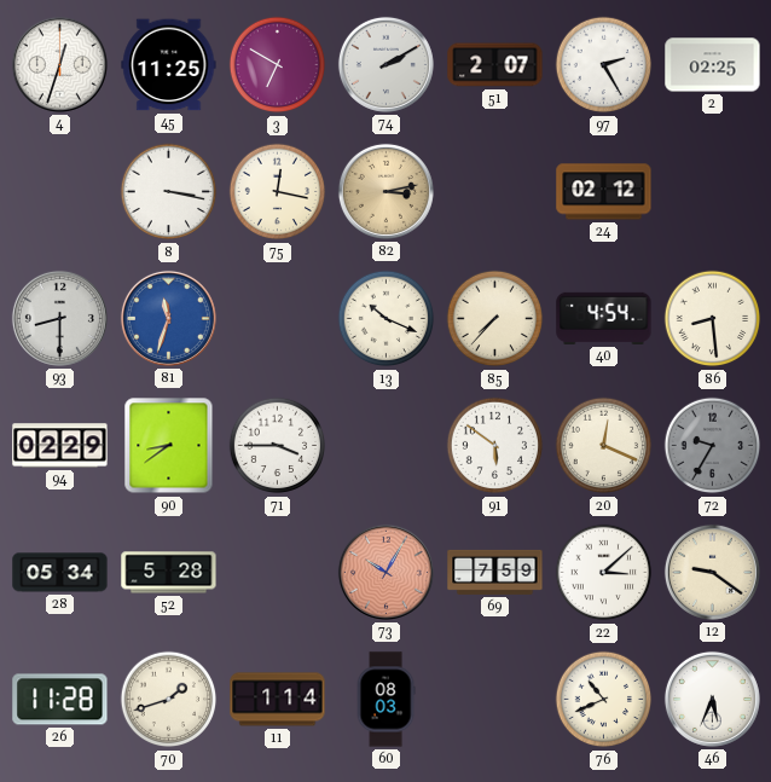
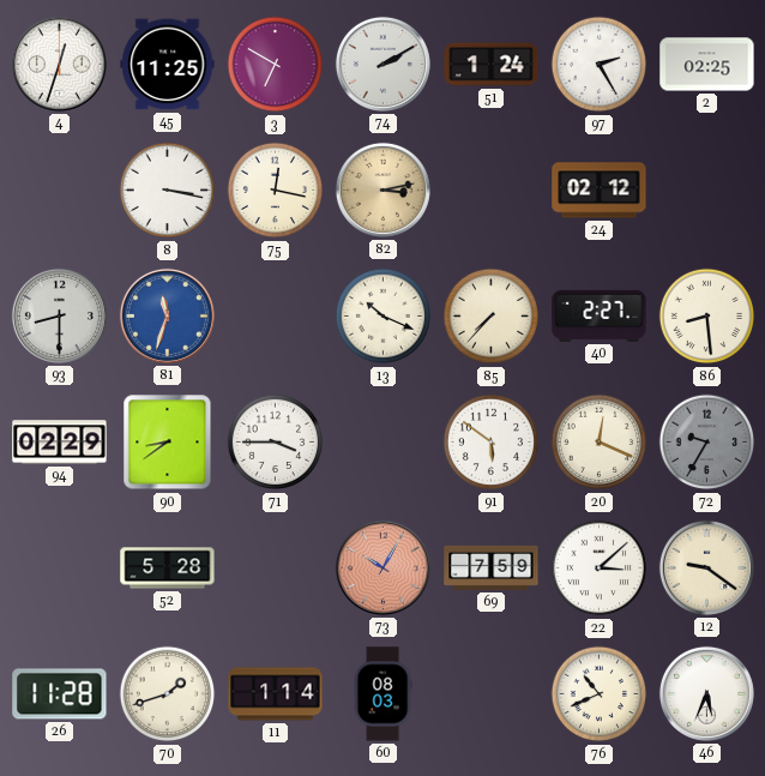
51: 2:07 -> 1:24
40: 4:54 -> 2:27
28: 05:34 -> none
